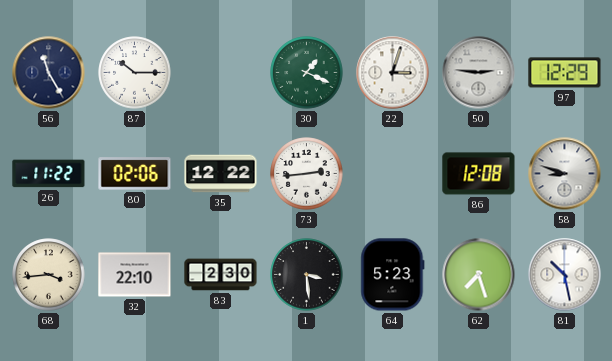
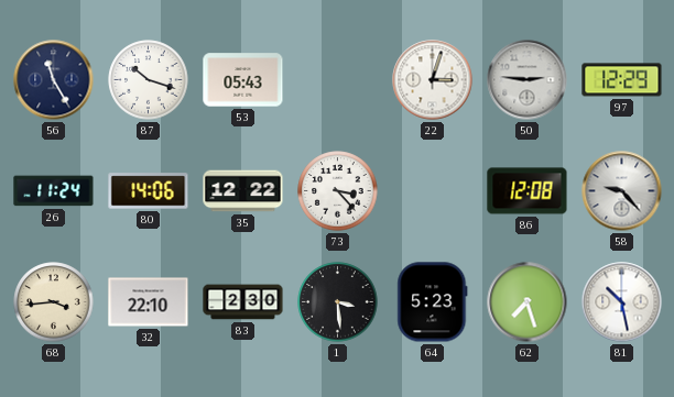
87: 10:15 -> 10:18
53: none -> 05:43
30: 1:19 -> none
26: 11:22 -> 11:24
80: 02:06 -> 14:06
73: 2:44 -> 3:23
58: 8:48 -> 9:23
